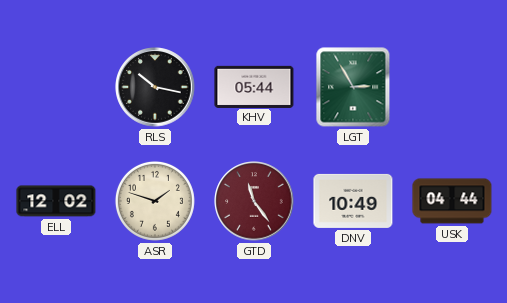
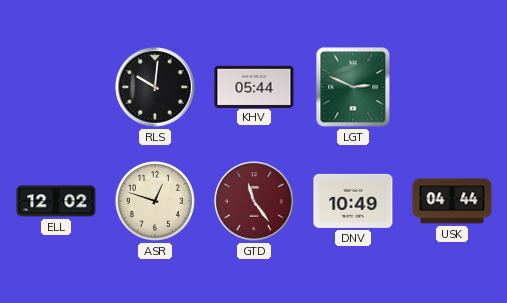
RLS: 10:17 -> 10:01
LGT: 2:55 -> 2:49
ASR: 1:48 -> 12:48
